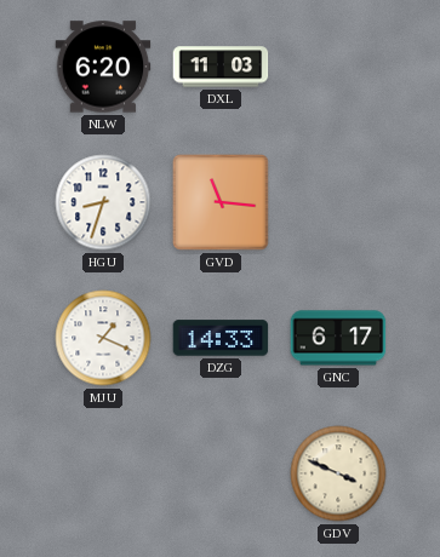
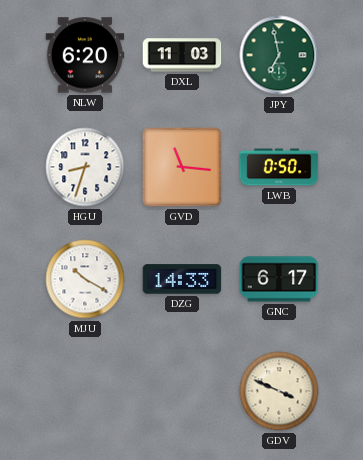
JPY: none -> 6:58
LWB: none -> 0:50
MJU: 1:19 -> 10:20
